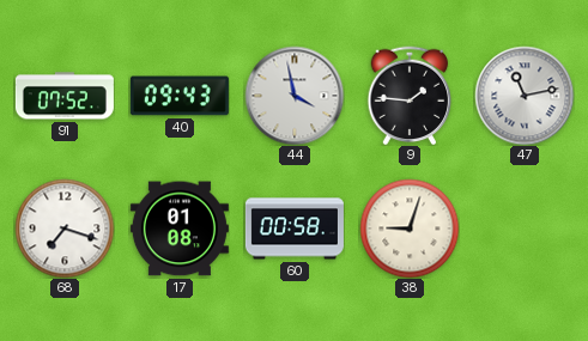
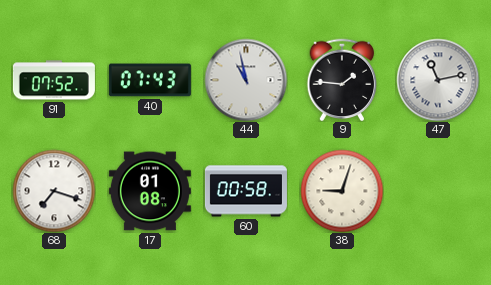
40: 09:43 -> 07:43
44: 3:58 -> 10:58
